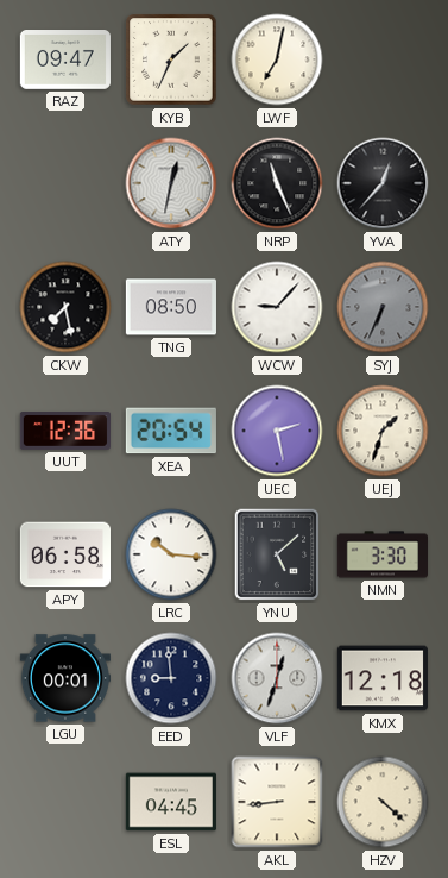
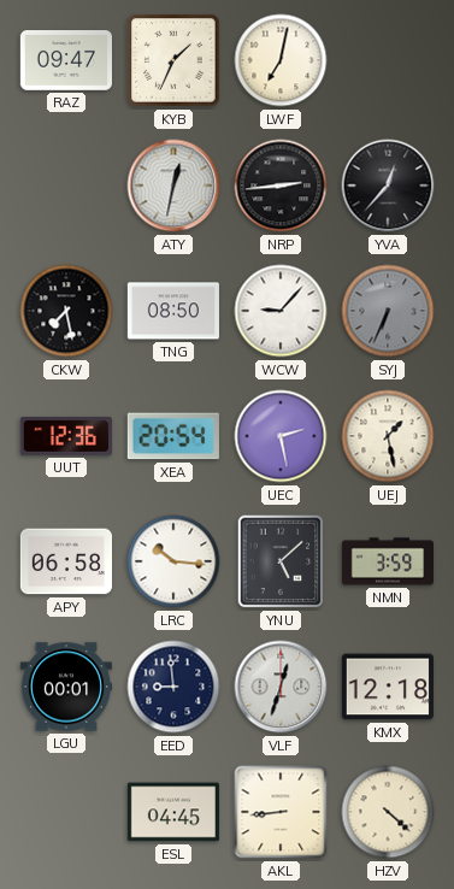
NRP: 11:26 -> 2:44
UEJ: 1:33 -> 1:28
NMN: 3:30 -> 3:59
